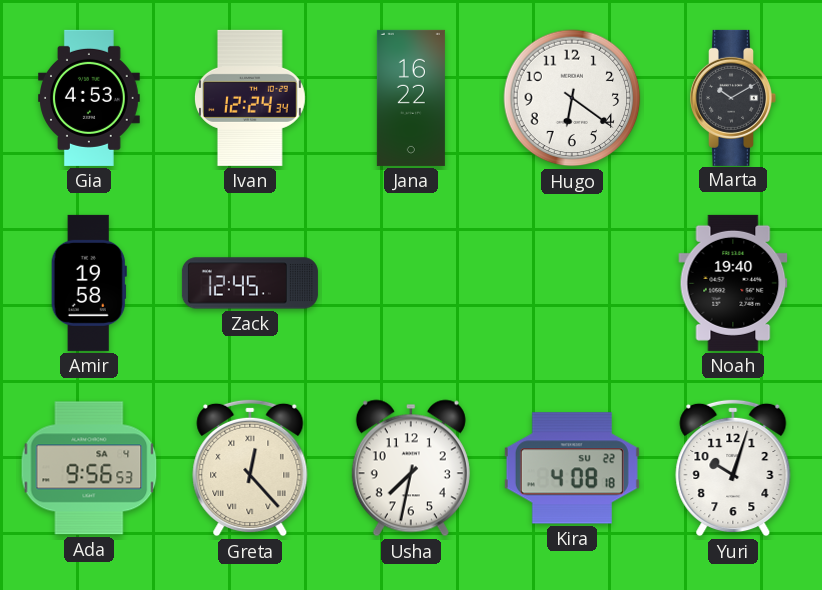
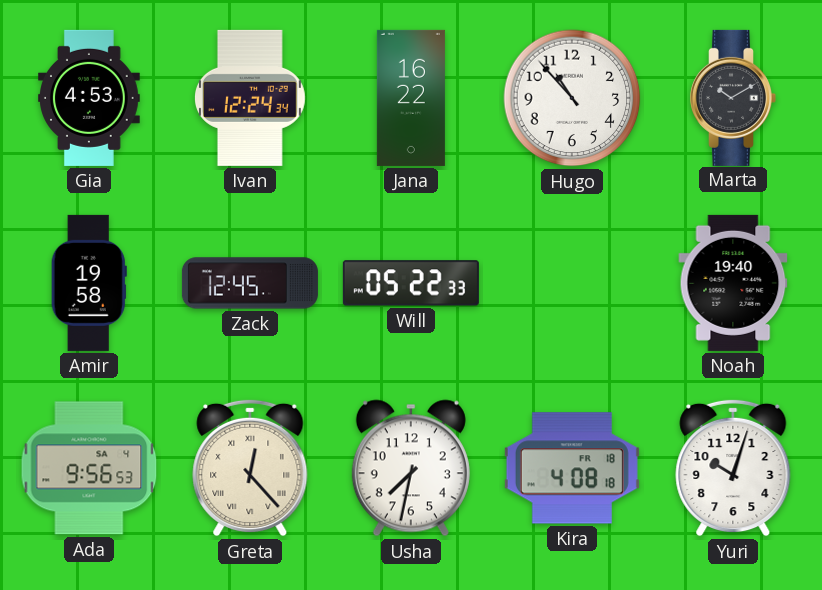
Hugo: 6:21 -> 10:53
Will: none -> 05:22
Kira date: SU 22 -> FR 18
